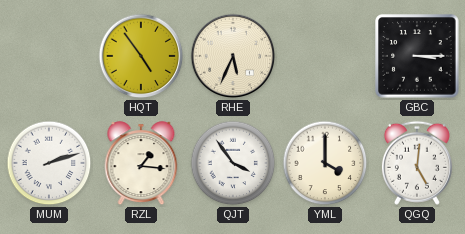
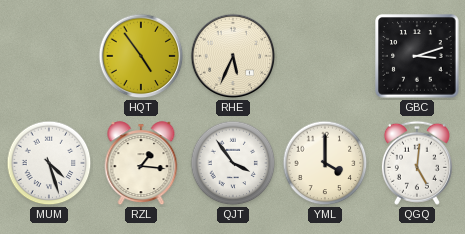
GBC: 3:15 -> 3:12
MUM: 2:12 -> 4:27
